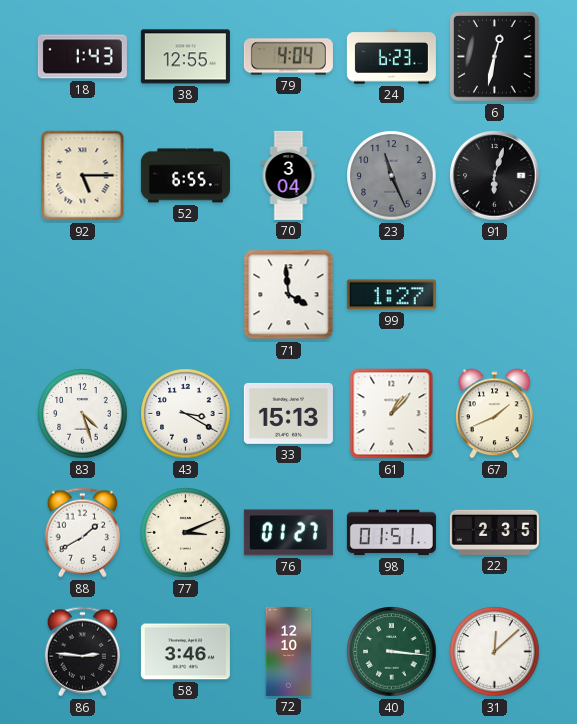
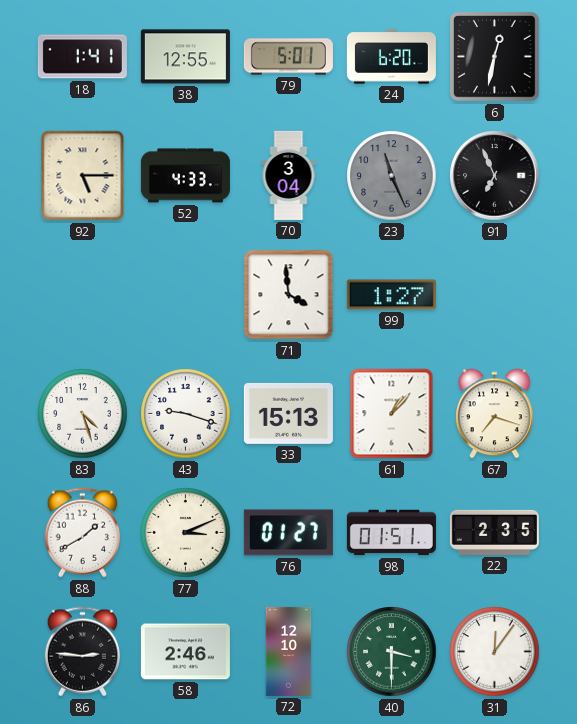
18: 1:43 -> 1:41
79: 4:04 -> 5:01
24: 6:23 -> 6:20
52: 6:55 -> 4:33
91: 6:03 -> 6:56
43: 3:20 -> 9:18
67: 1:41 -> 7:18
58: 3:46 -> 2:46
40: 3:16 -> 3:30
31: 12:08 -> 12:06
